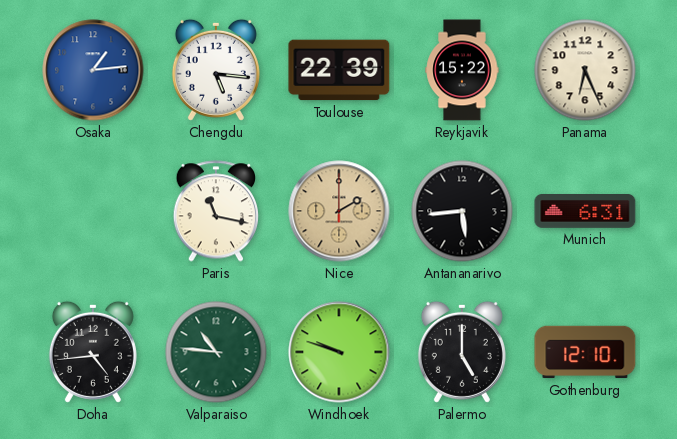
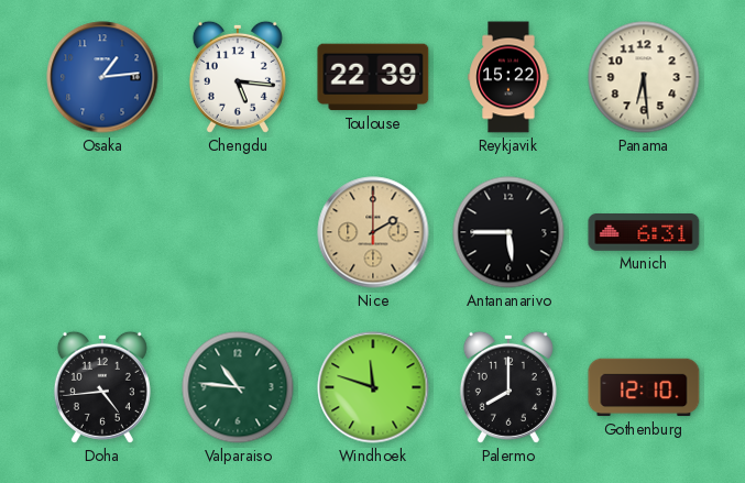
Panama: 6:26 -> 6:29
Paris: 11:17 -> none
Antananarivo: 5:44 -> 5:45
Windhoek: 9:48 -> 11:48
Palermo: 5:00 -> 8:00
